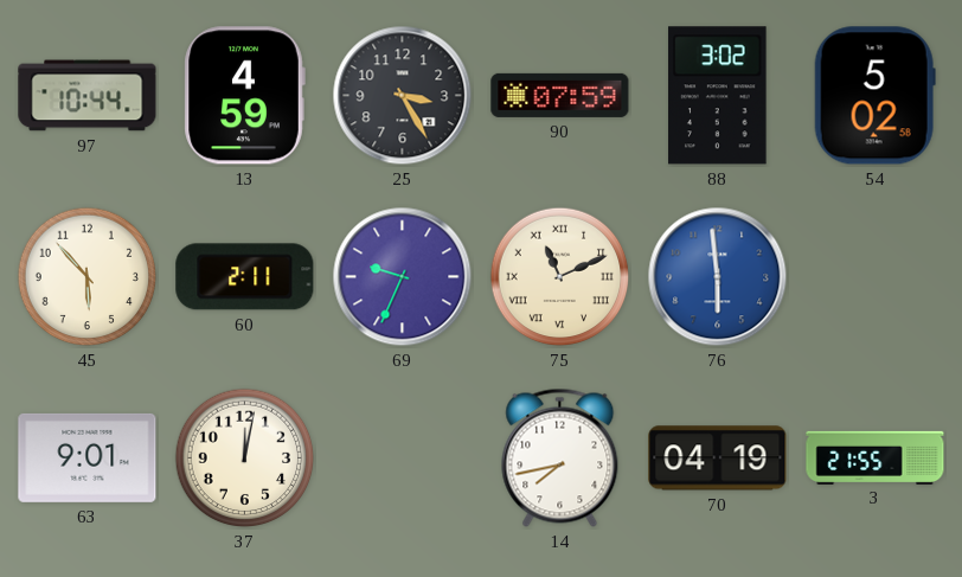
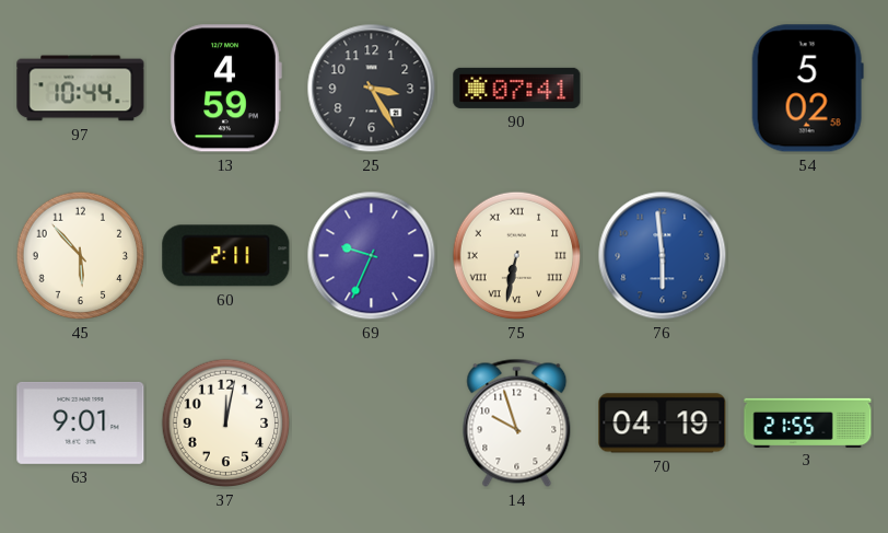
90: 07:59 -> 07:41
88: 3:02 -> none
75: 11:11 -> 6:32
14: 7:43 -> 9:57
